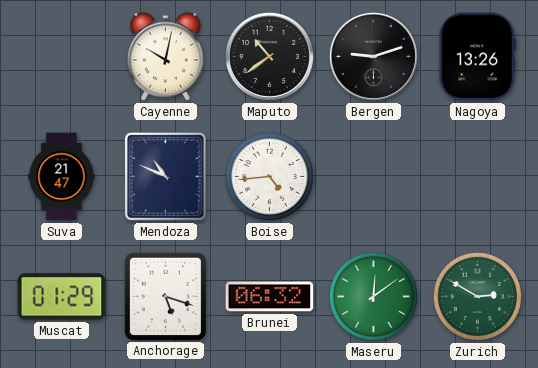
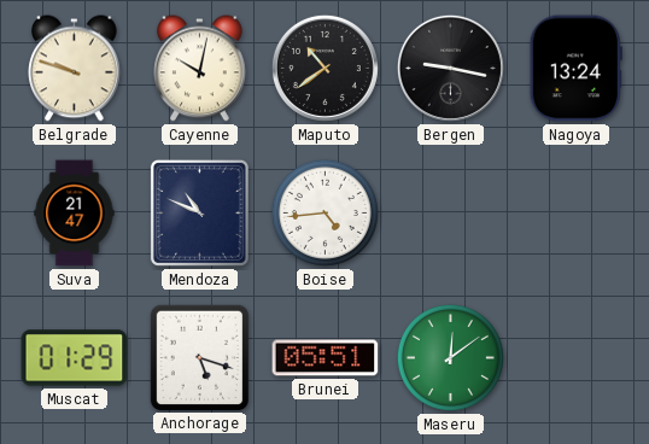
Belgrade: none -> 9:48
Bergen: 9:12 -> 9:17
Nagoya: 13:26 -> 13:24
Brunei: 06:32 -> 05:51
Zurich: 2:50 -> none
